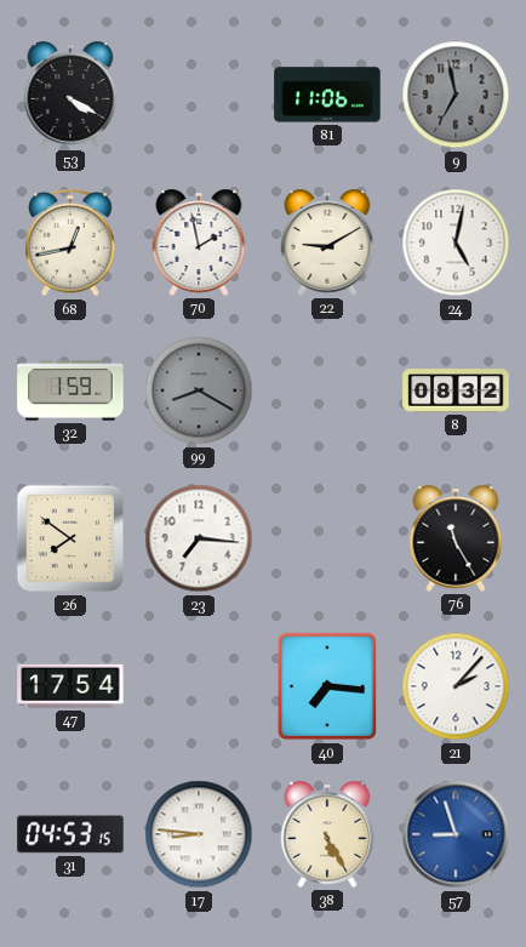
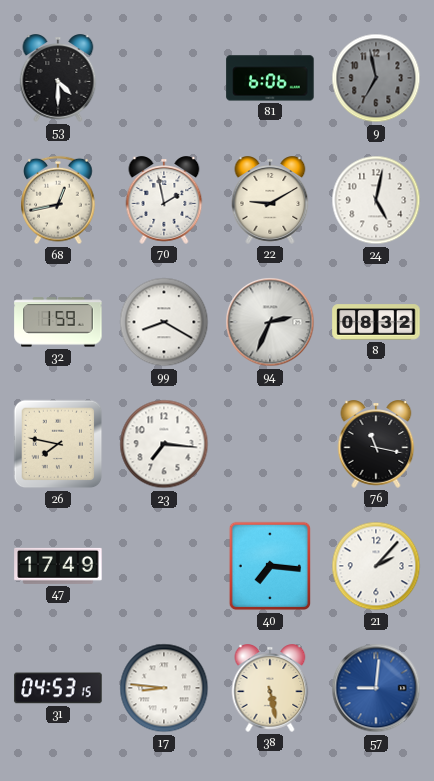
53: 4:20 -> 4:30
81: 11:06 -> 6:06
99 dial: grey -> white
94: none -> 2:34
26: 7:51 -> 7:47
76: 11:25 -> 11:17
47: 17:54 -> 17:49
38: 5:25 -> 5:28
57: 8:57 -> 9:01
